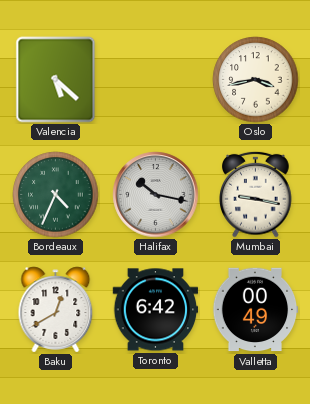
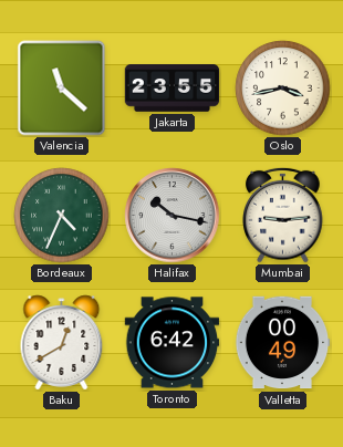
Valencia: 5:22 -> 11:22
Jakarta: none -> 23:55
Mumbai: 9:17 -> 9:14
